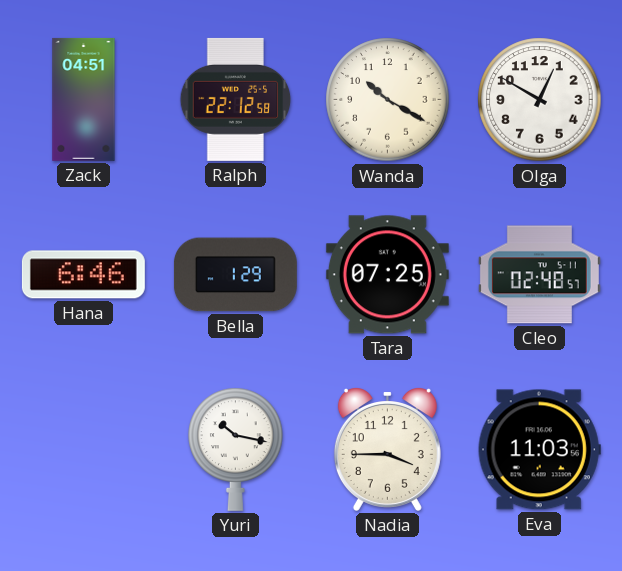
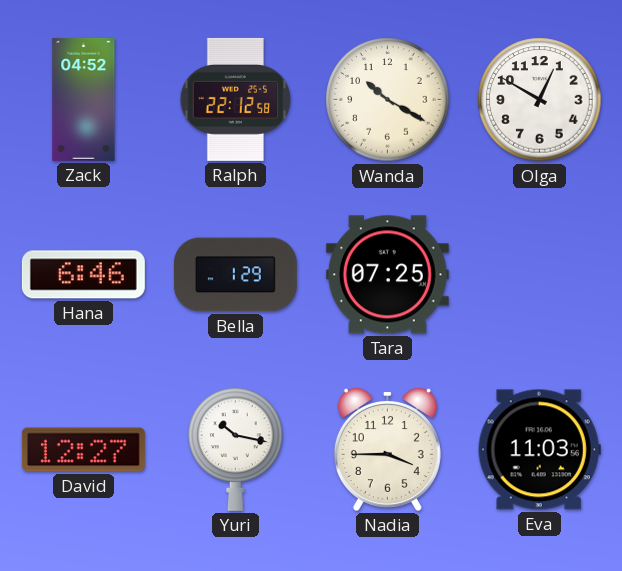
Zack: 04:51 -> 04:52
Cleo: 02:48 -> none
David: none -> 12:27
